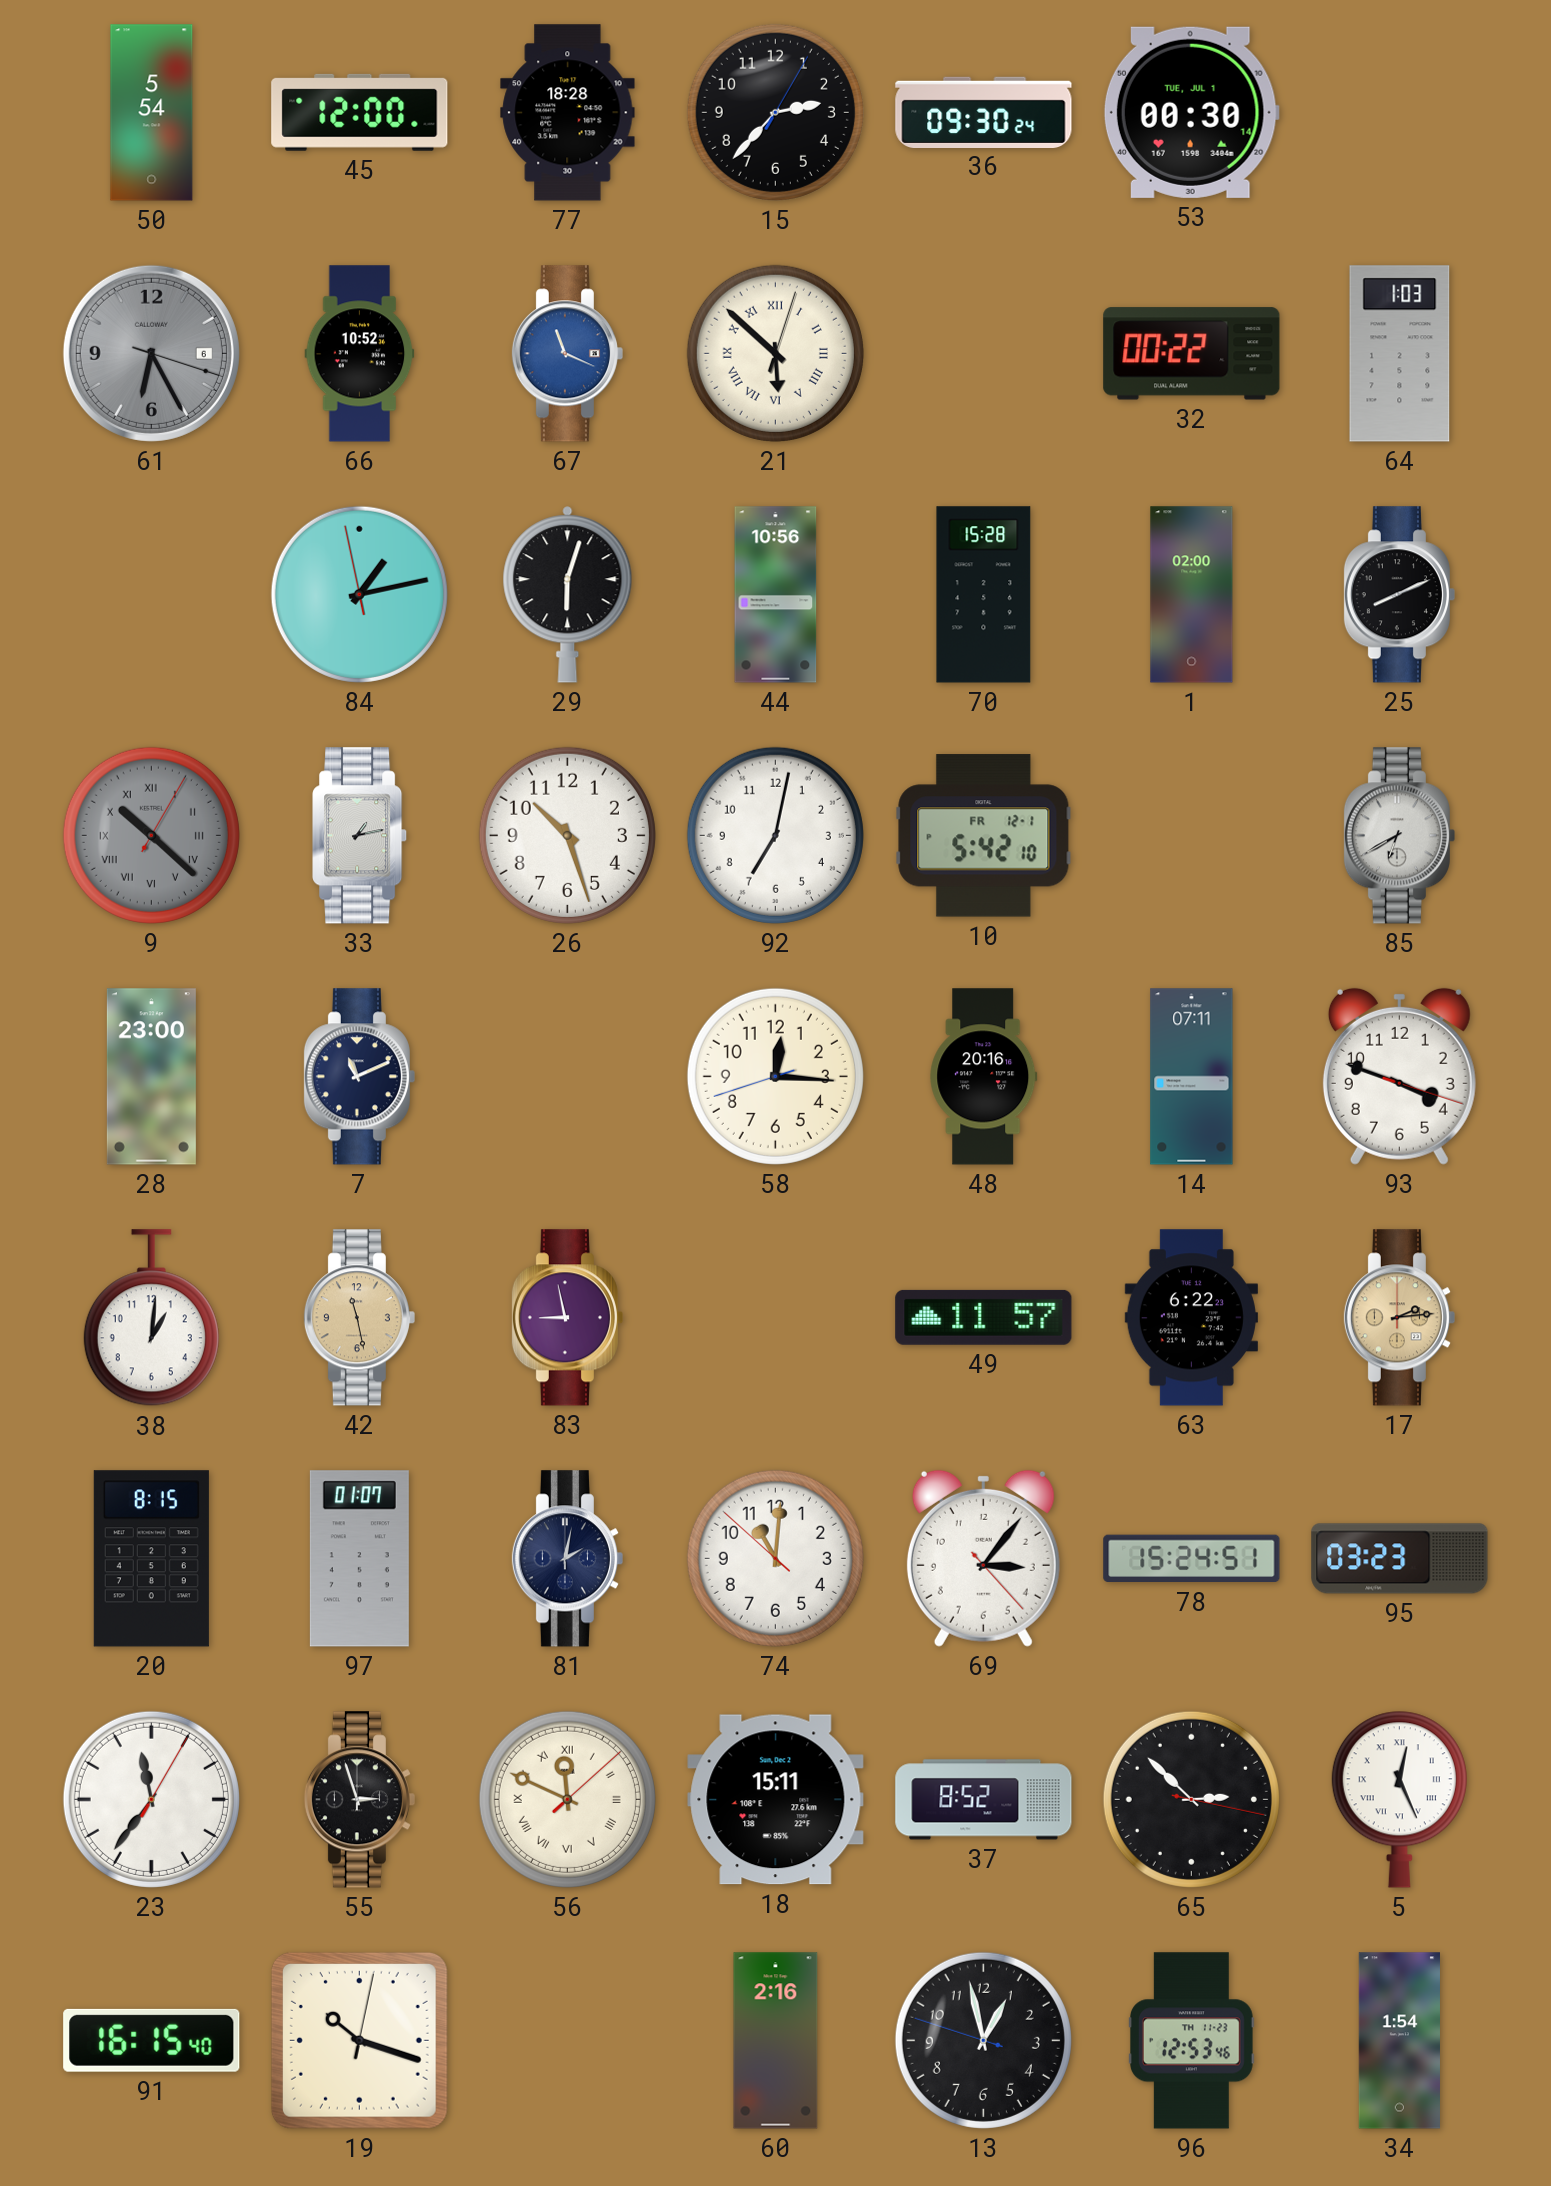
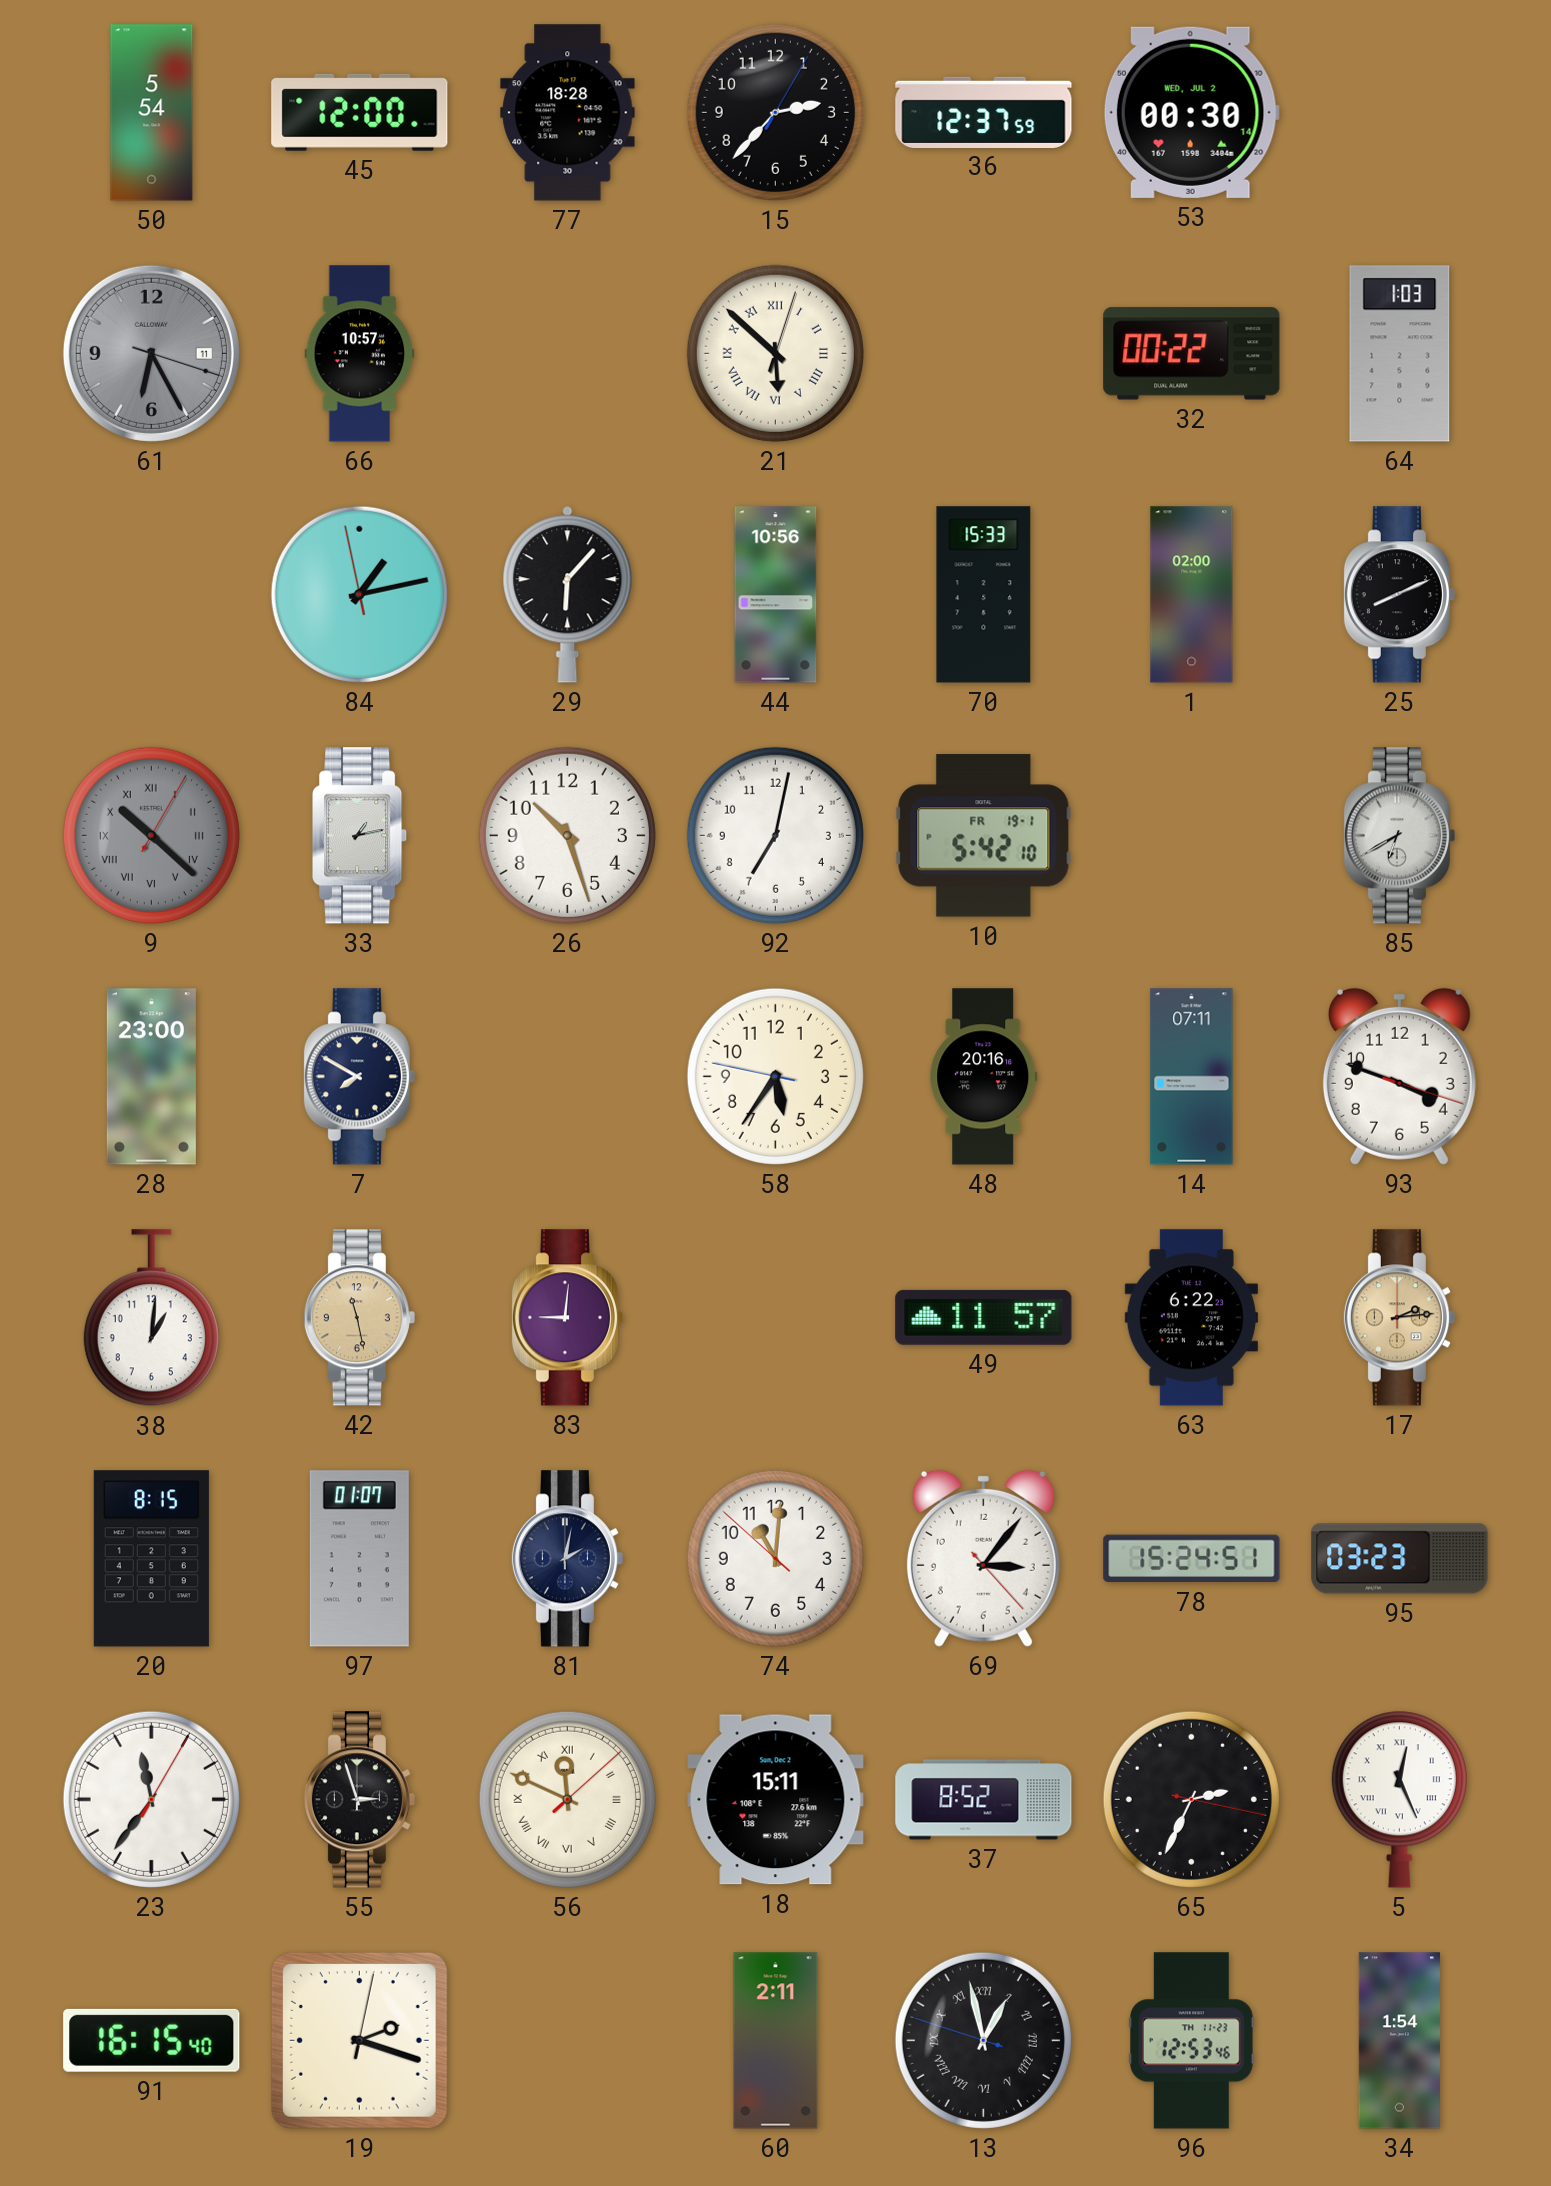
36: 09:30 -> 12:37
53 date: TUE, JUL 1 -> WED, JUL 2
61 date: 6 -> 11
66: 10:52 -> 10:57
67: 11:19 -> none
29: 6:03 -> 6:07
70: 15:28 -> 15:33
10 date: FR 12-1 -> FR 19-1
7: 11:11 -> 7:50
58: 12:15 -> 5:35
83: 8:58 -> 9:01
65: 2:52 -> 2:34
19: 10:18 -> 2:18
60: 2:16 -> 2:11
13 numerals: Arabic -> Roman
